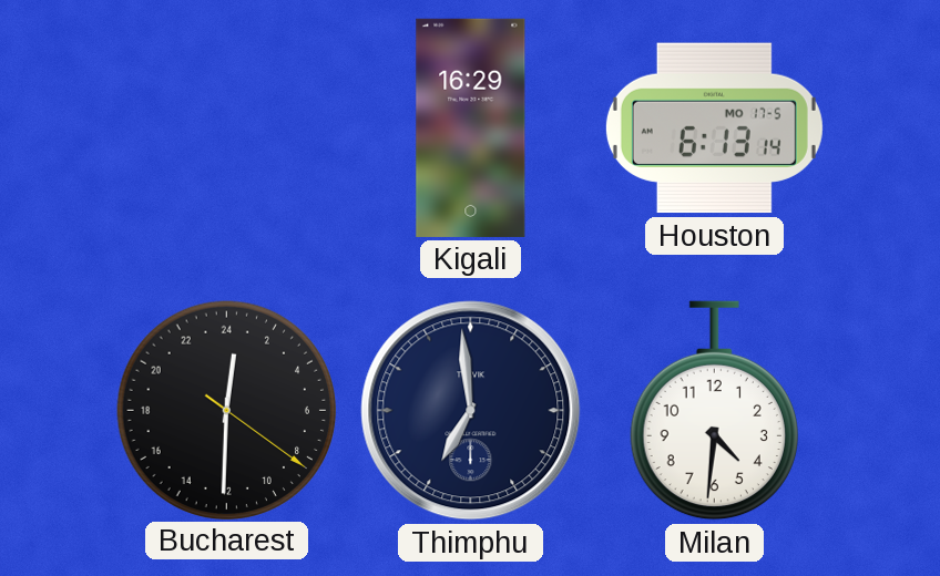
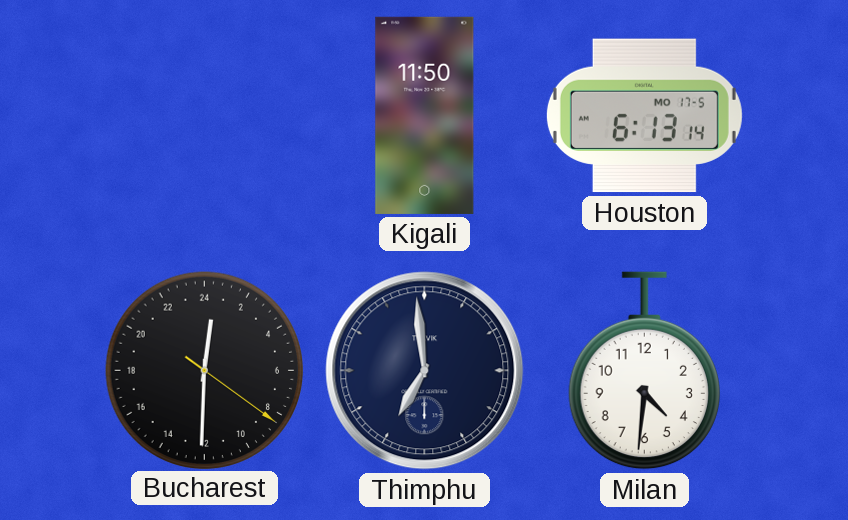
Kigali: 16:29 -> 11:50
